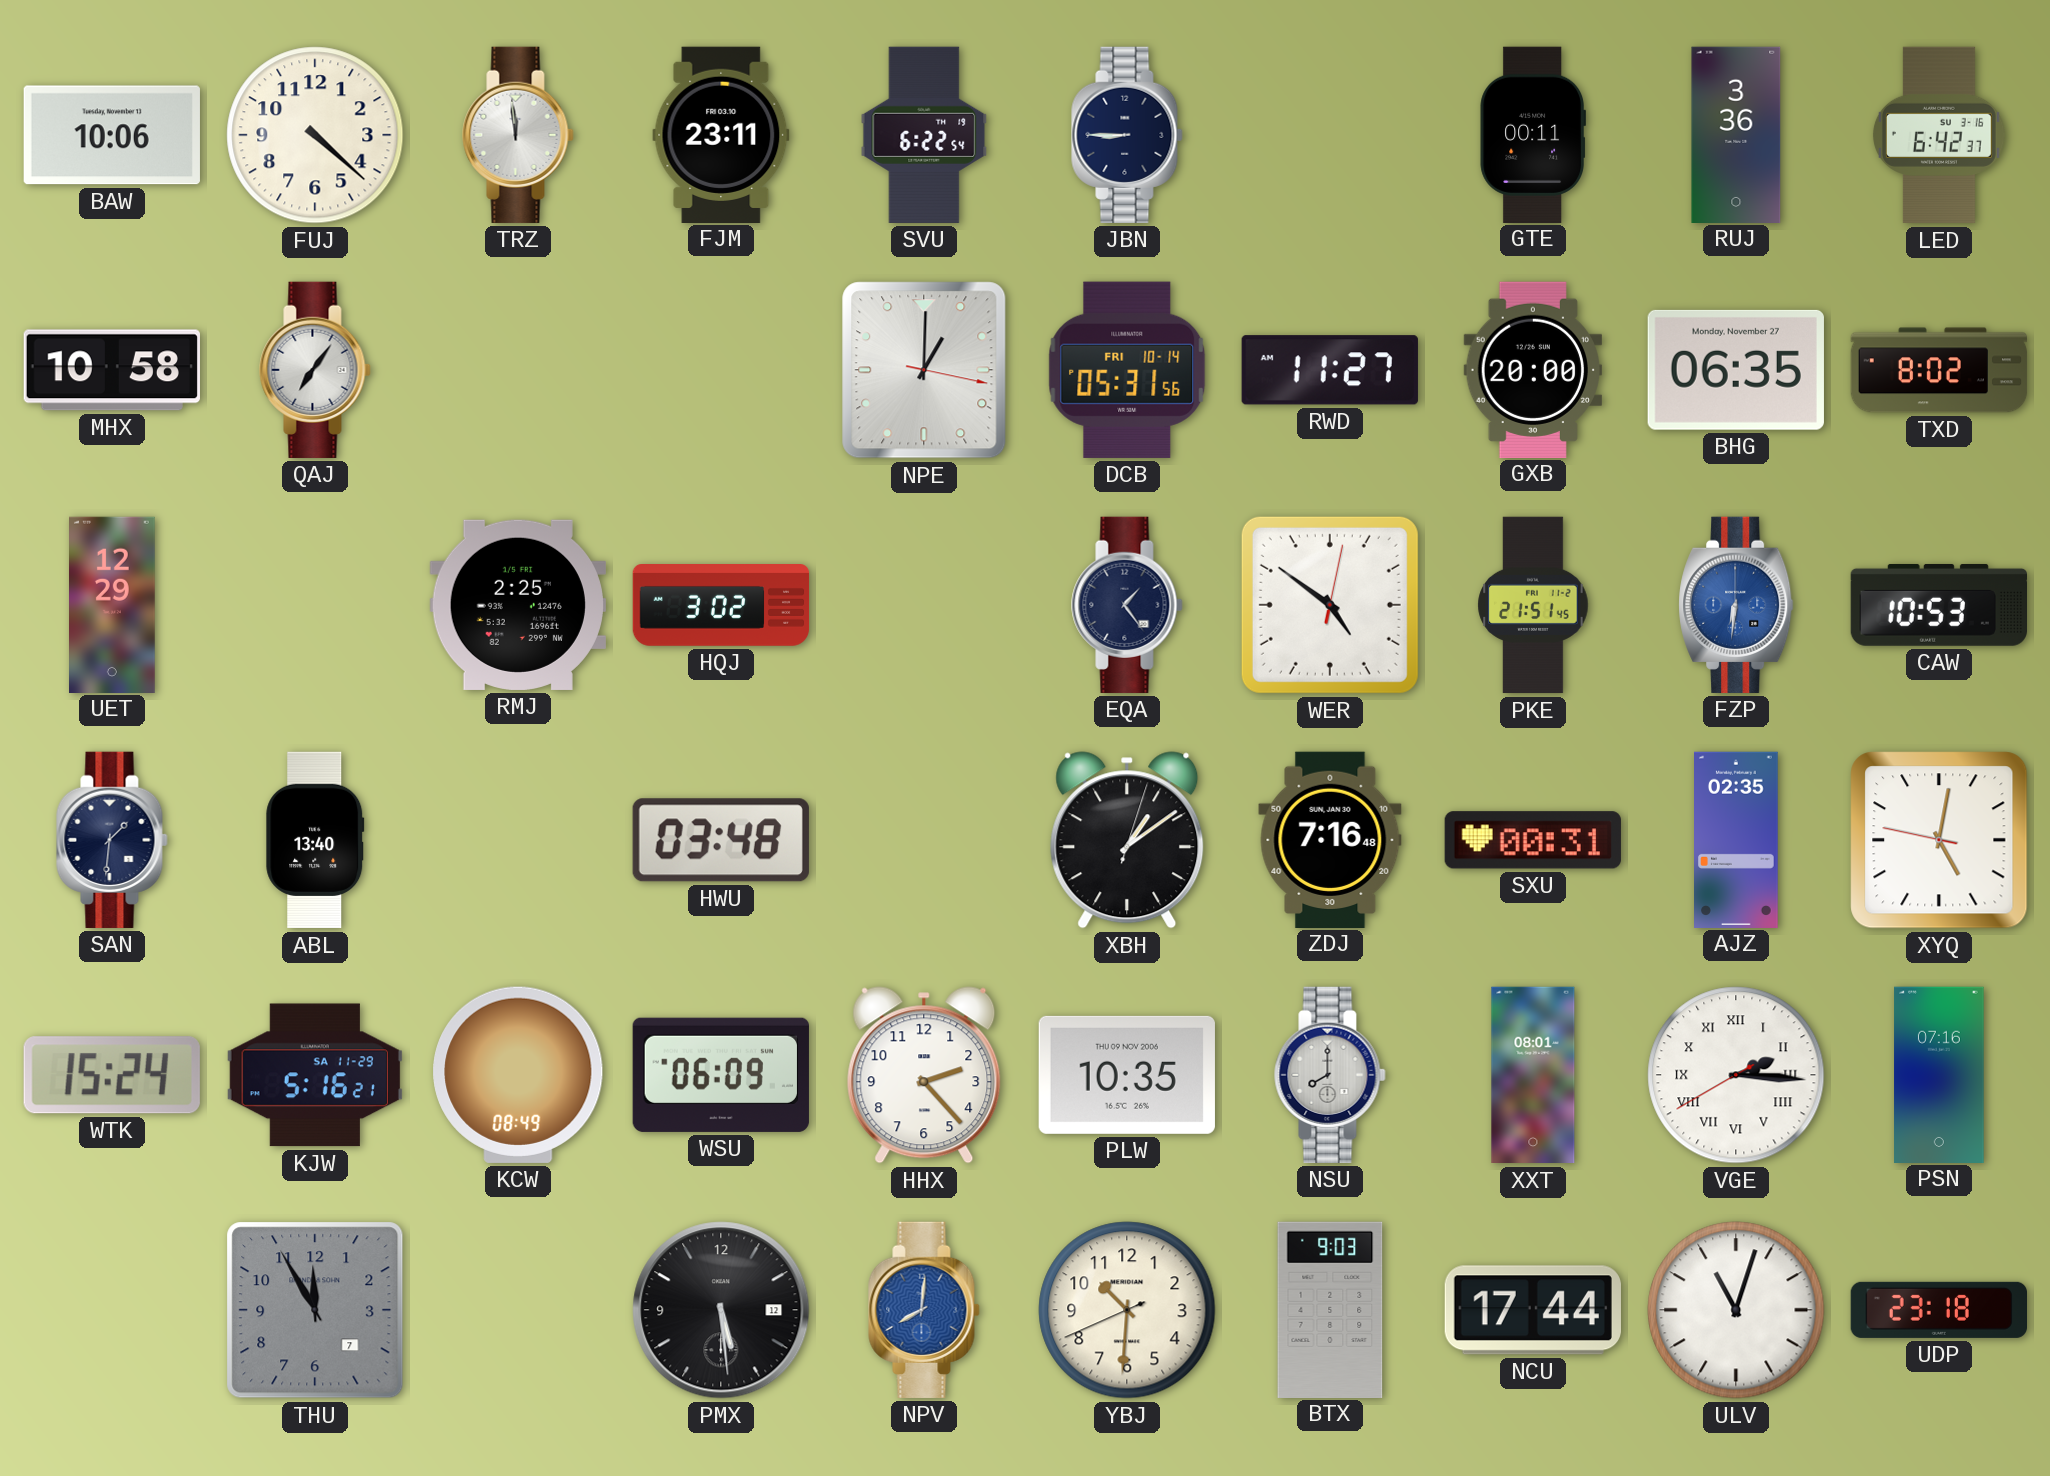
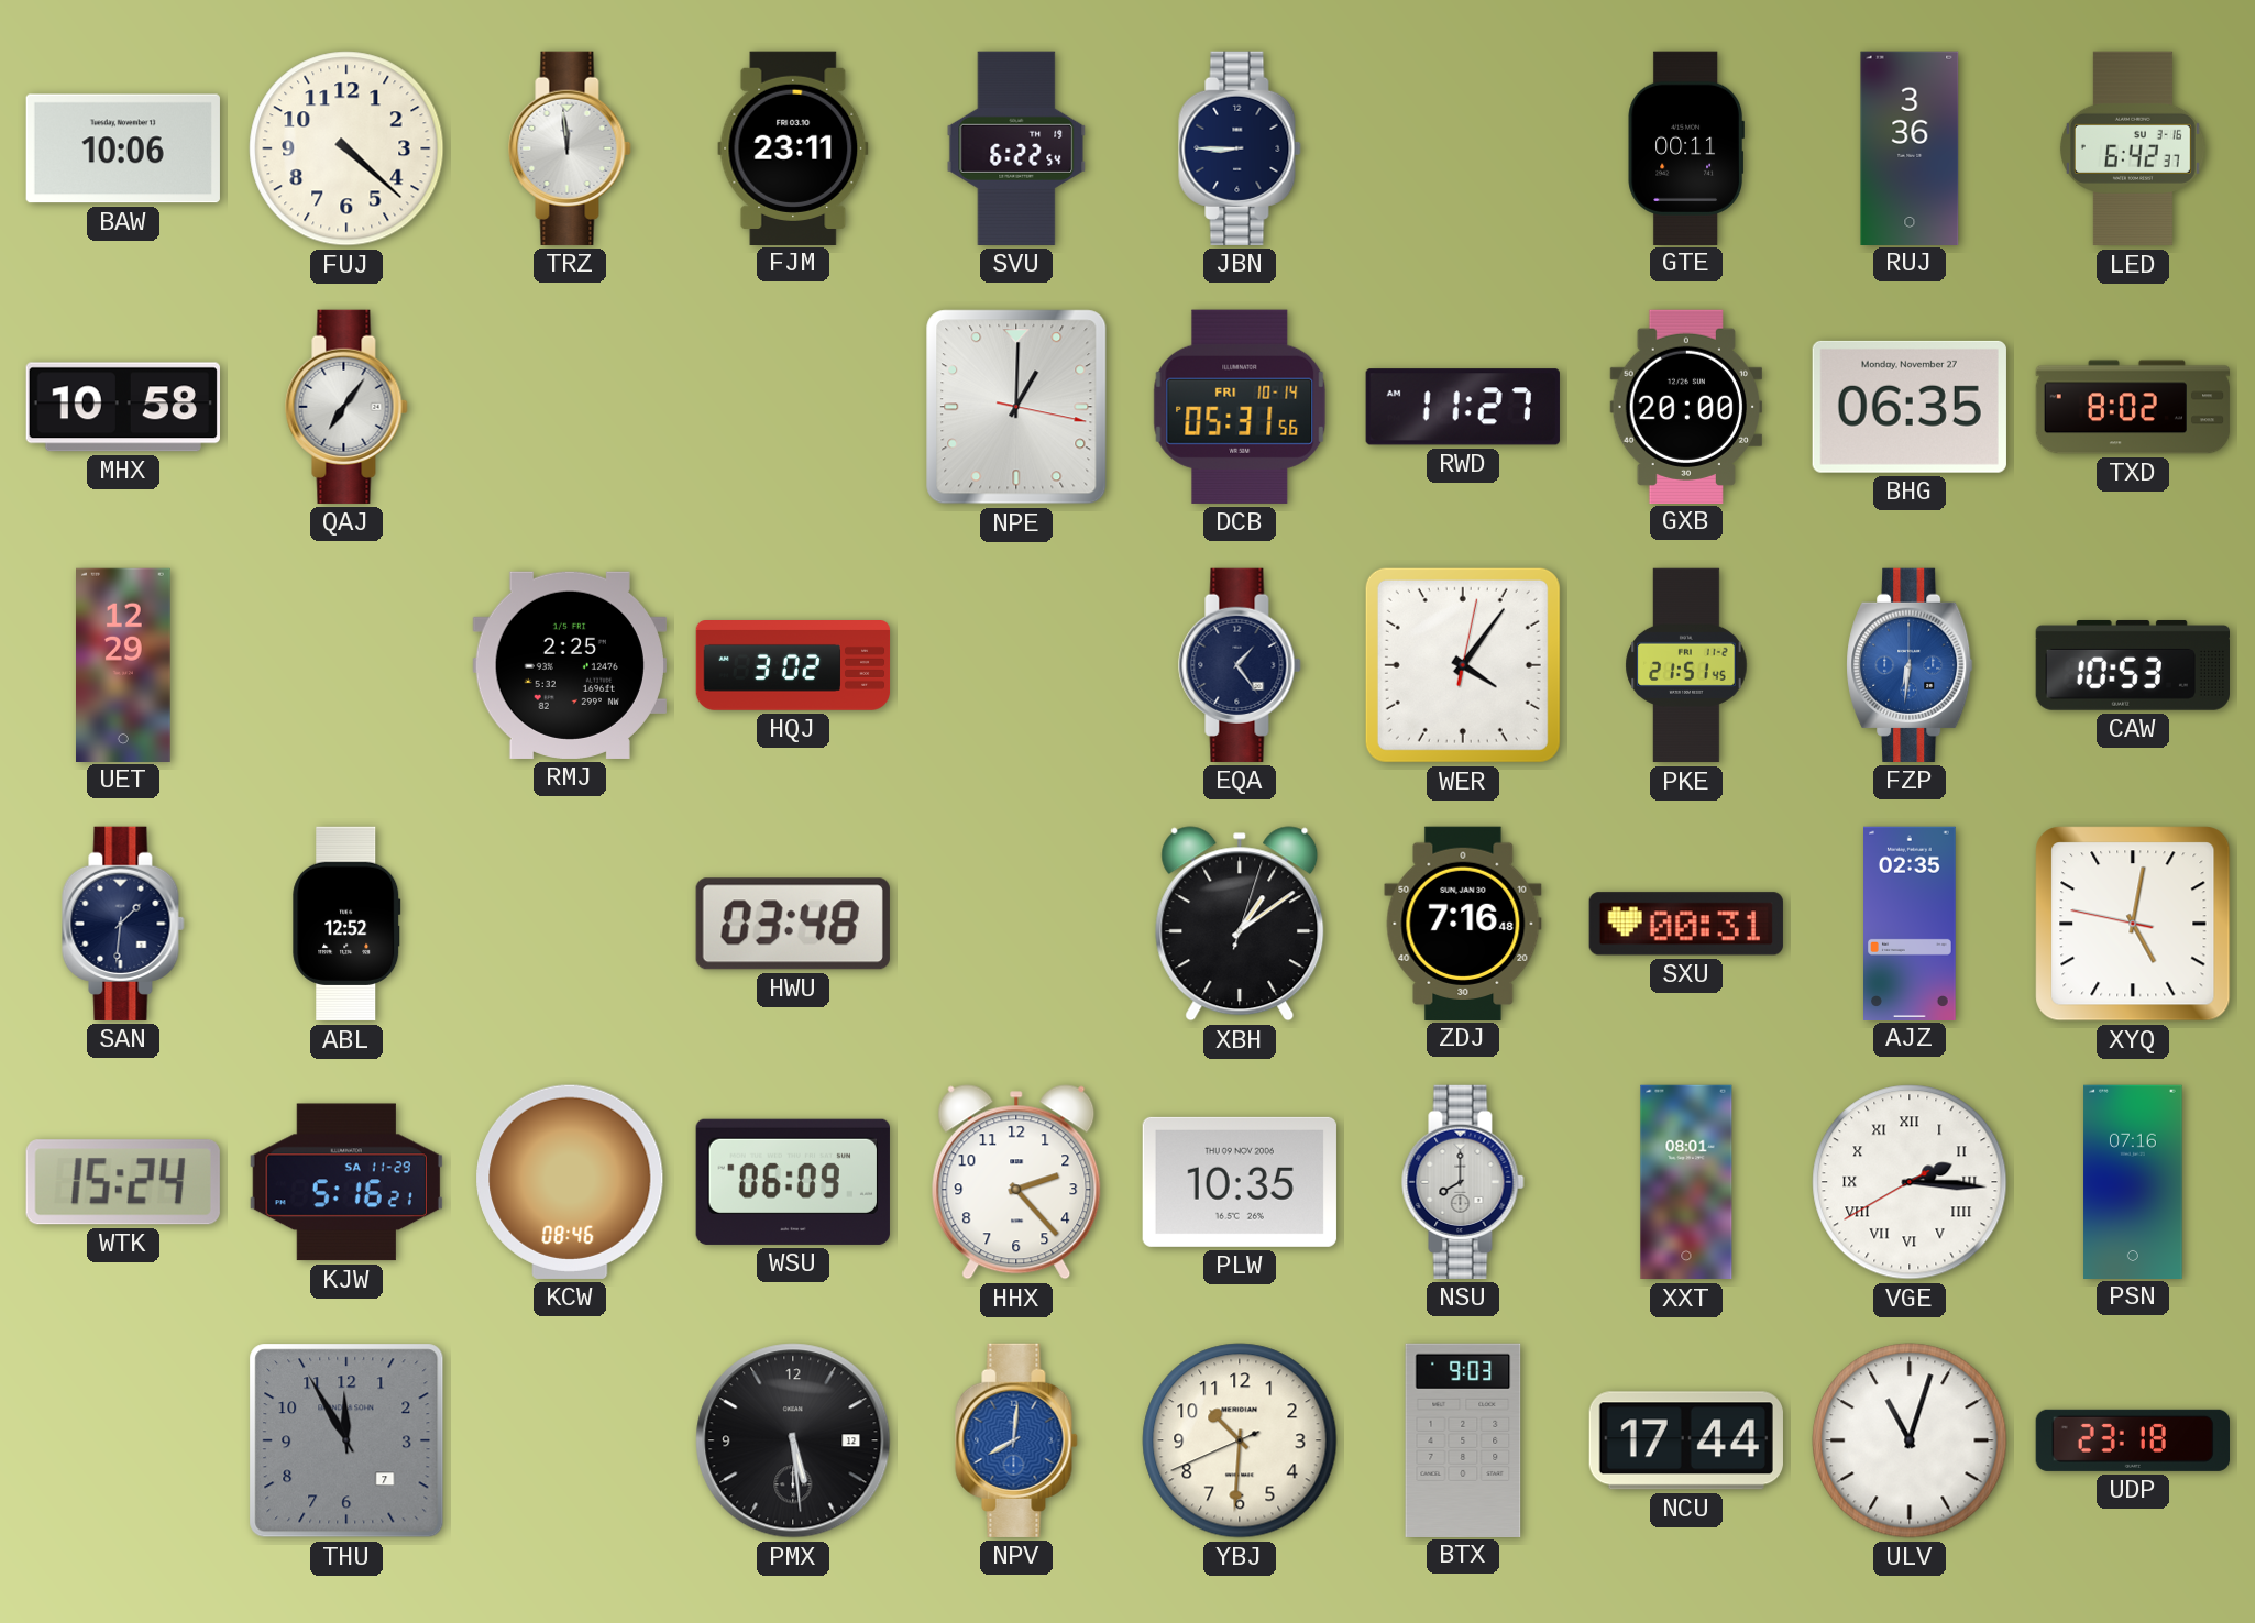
WER: 4:51 -> 4:06
ABL: 13:40 -> 12:52
KCW: 08:49 -> 08:46
